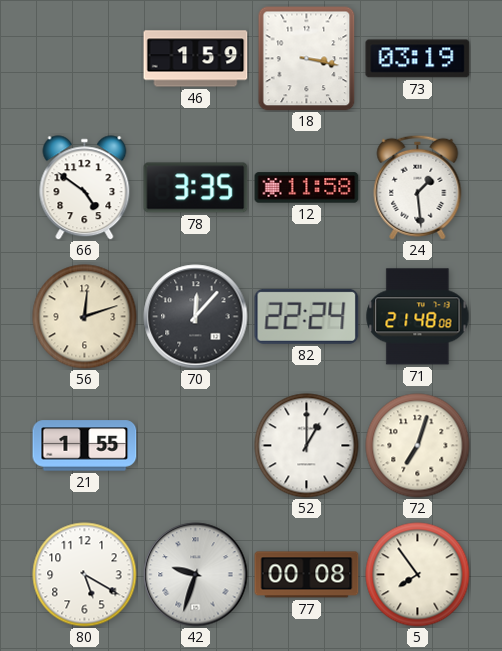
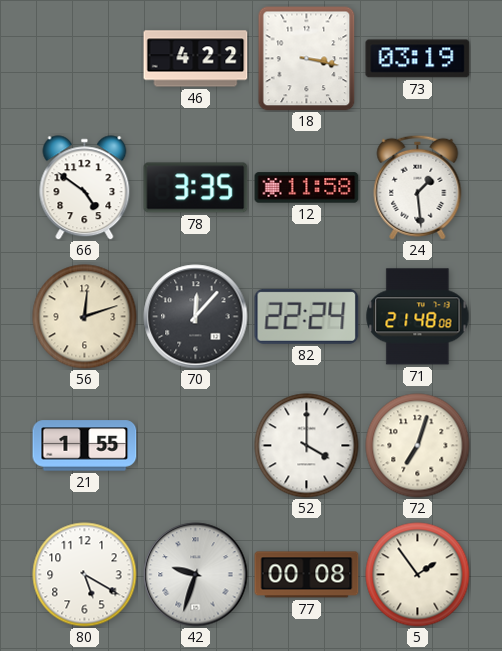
46: 1:59 -> 4:22
52: 1:00 -> 4:00
5: 7:54 -> 1:54
